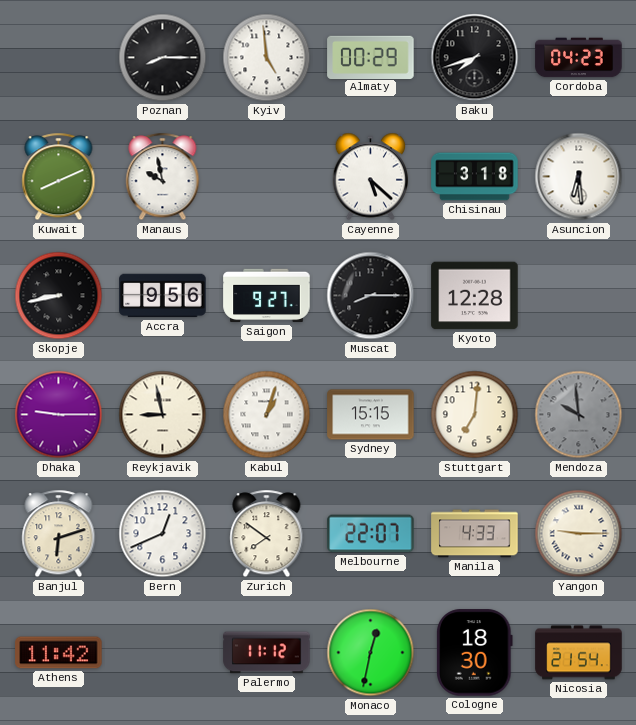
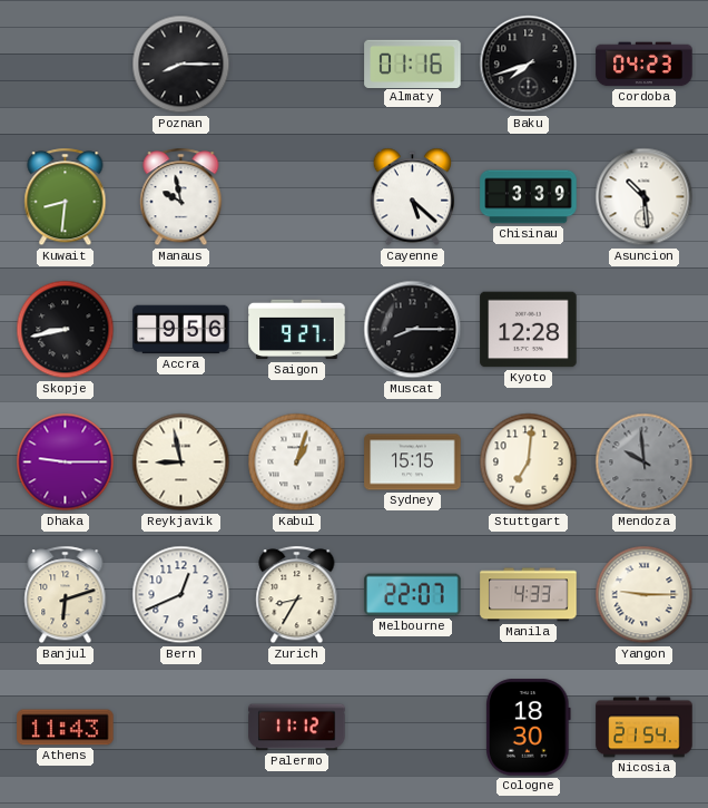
Kyiv: 4:59 -> none
Almaty: 00:29 -> 01:16
Kuwait: 8:11 -> 8:31
Chisinau: 3:18 -> 3:39
Asuncion: 6:29 -> 10:29
Zurich: 7:51 -> 8:35
Athens: 11:42 -> 11:43
Monaco: 12:32 -> none
